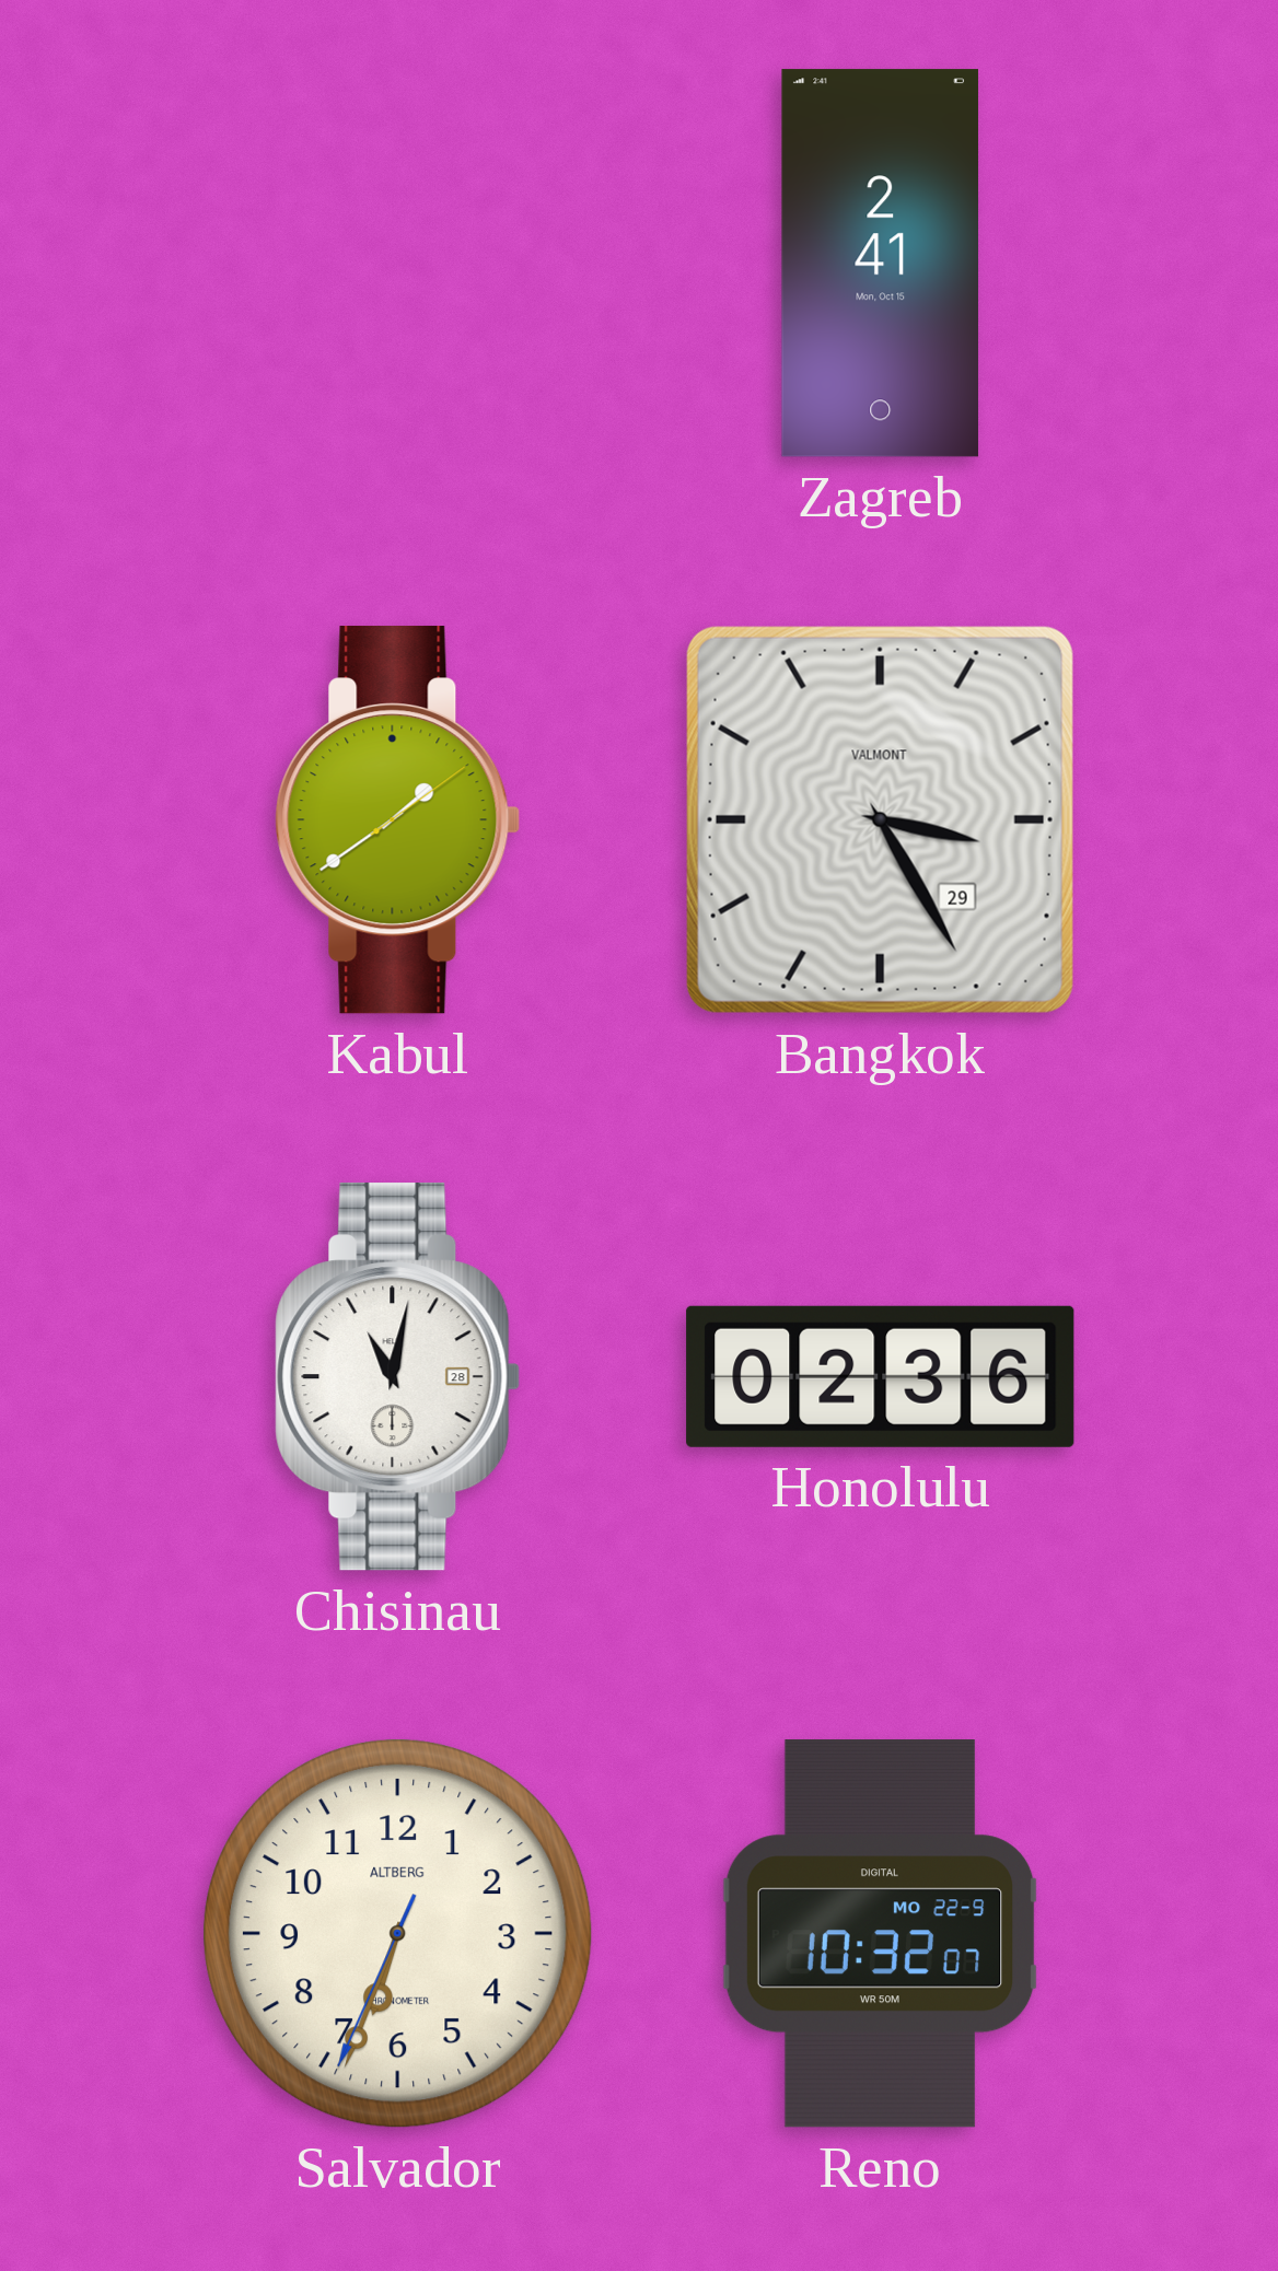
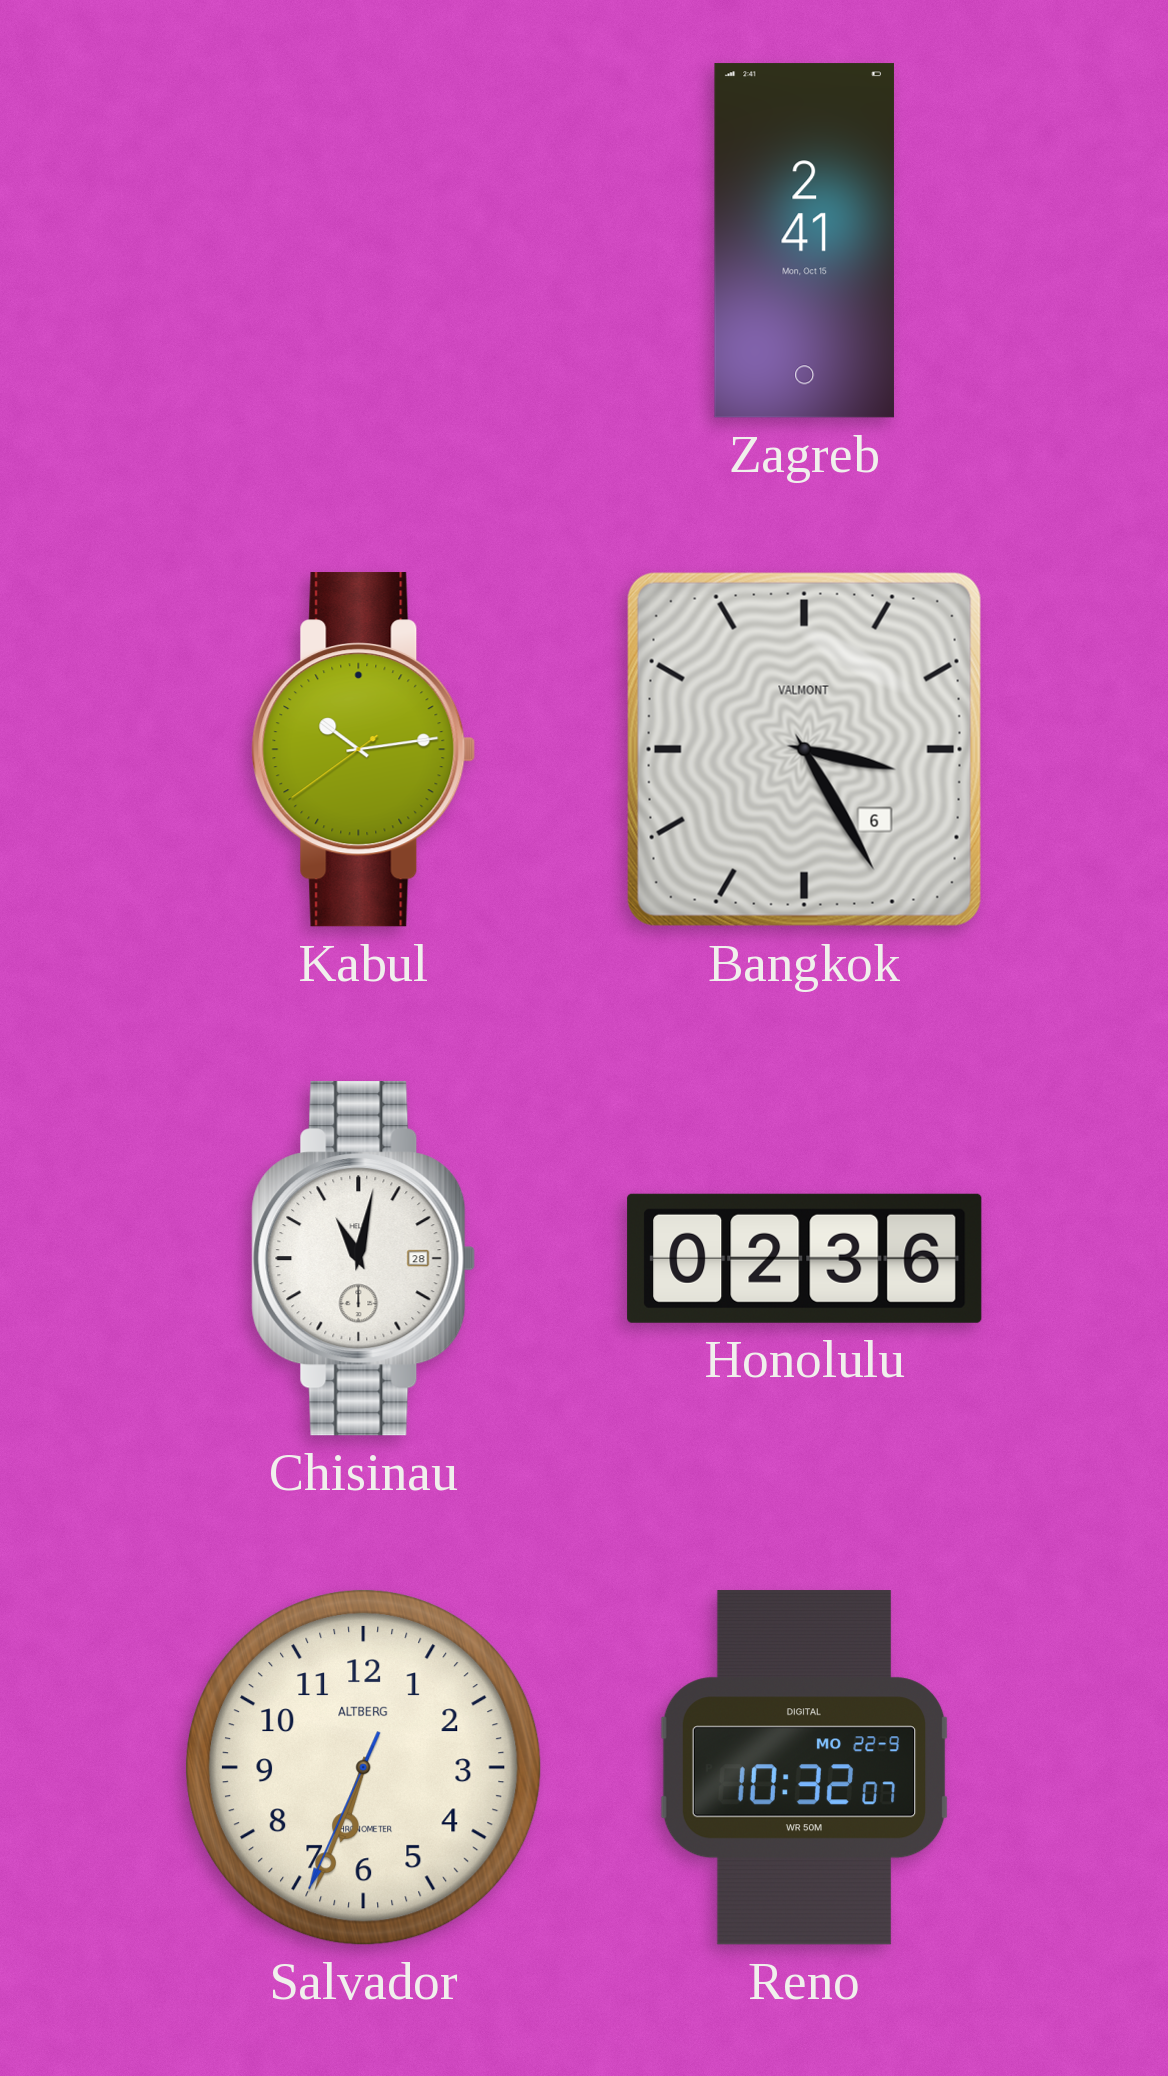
Kabul: 1:39 -> 10:13
Bangkok date: 29 -> 6
